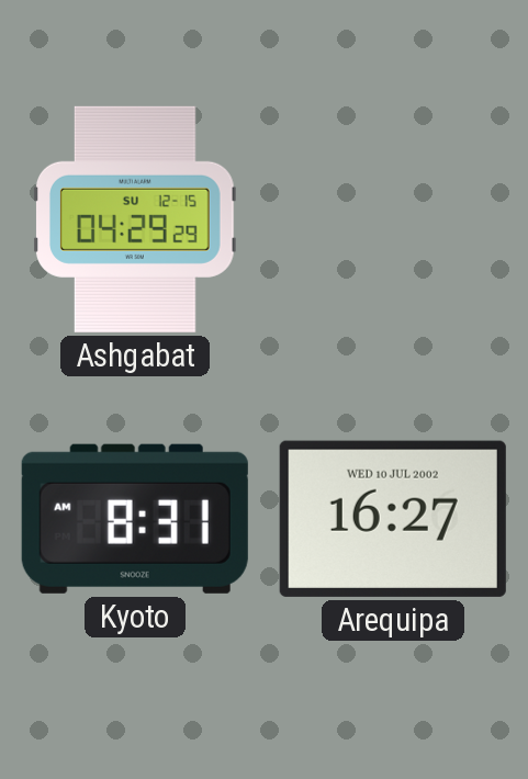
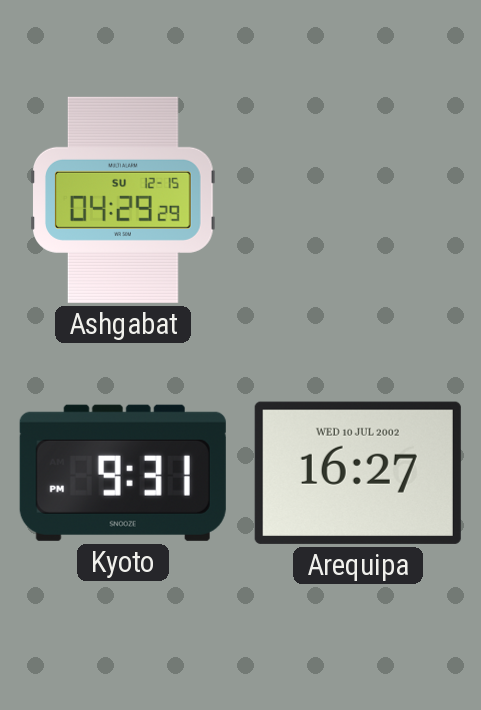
Kyoto: 8:31 -> 9:31
